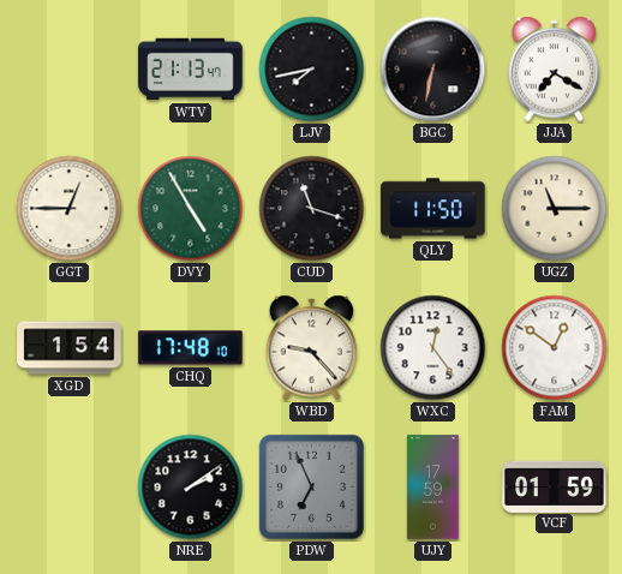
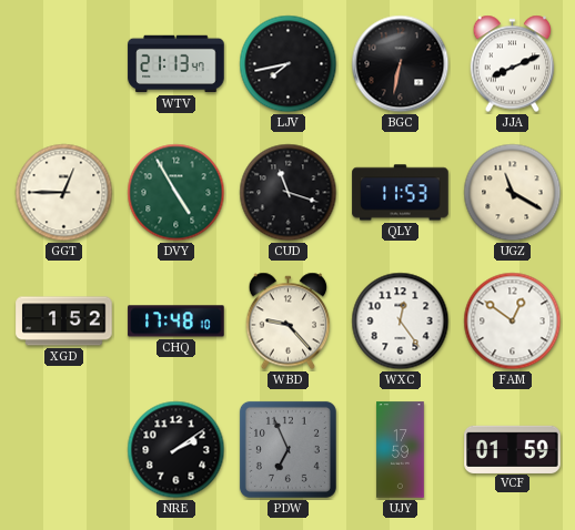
JJA: 7:20 -> 8:11
QLY: 11:50 -> 11:53
UGZ: 11:15 -> 11:20
XGD: 1:54 -> 1:52
